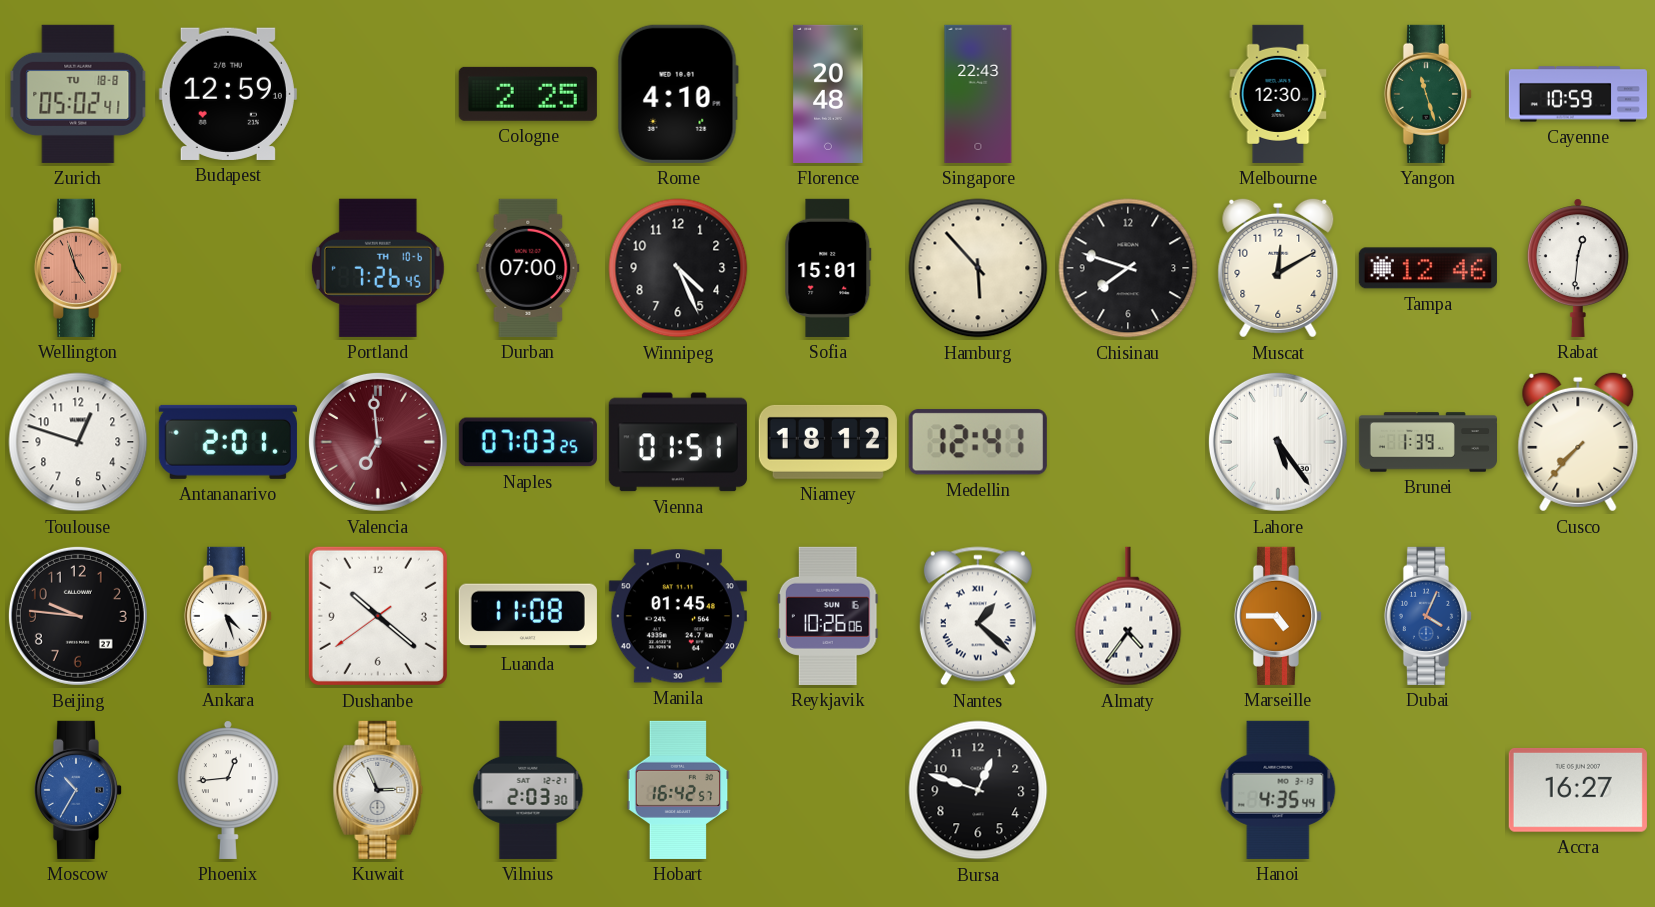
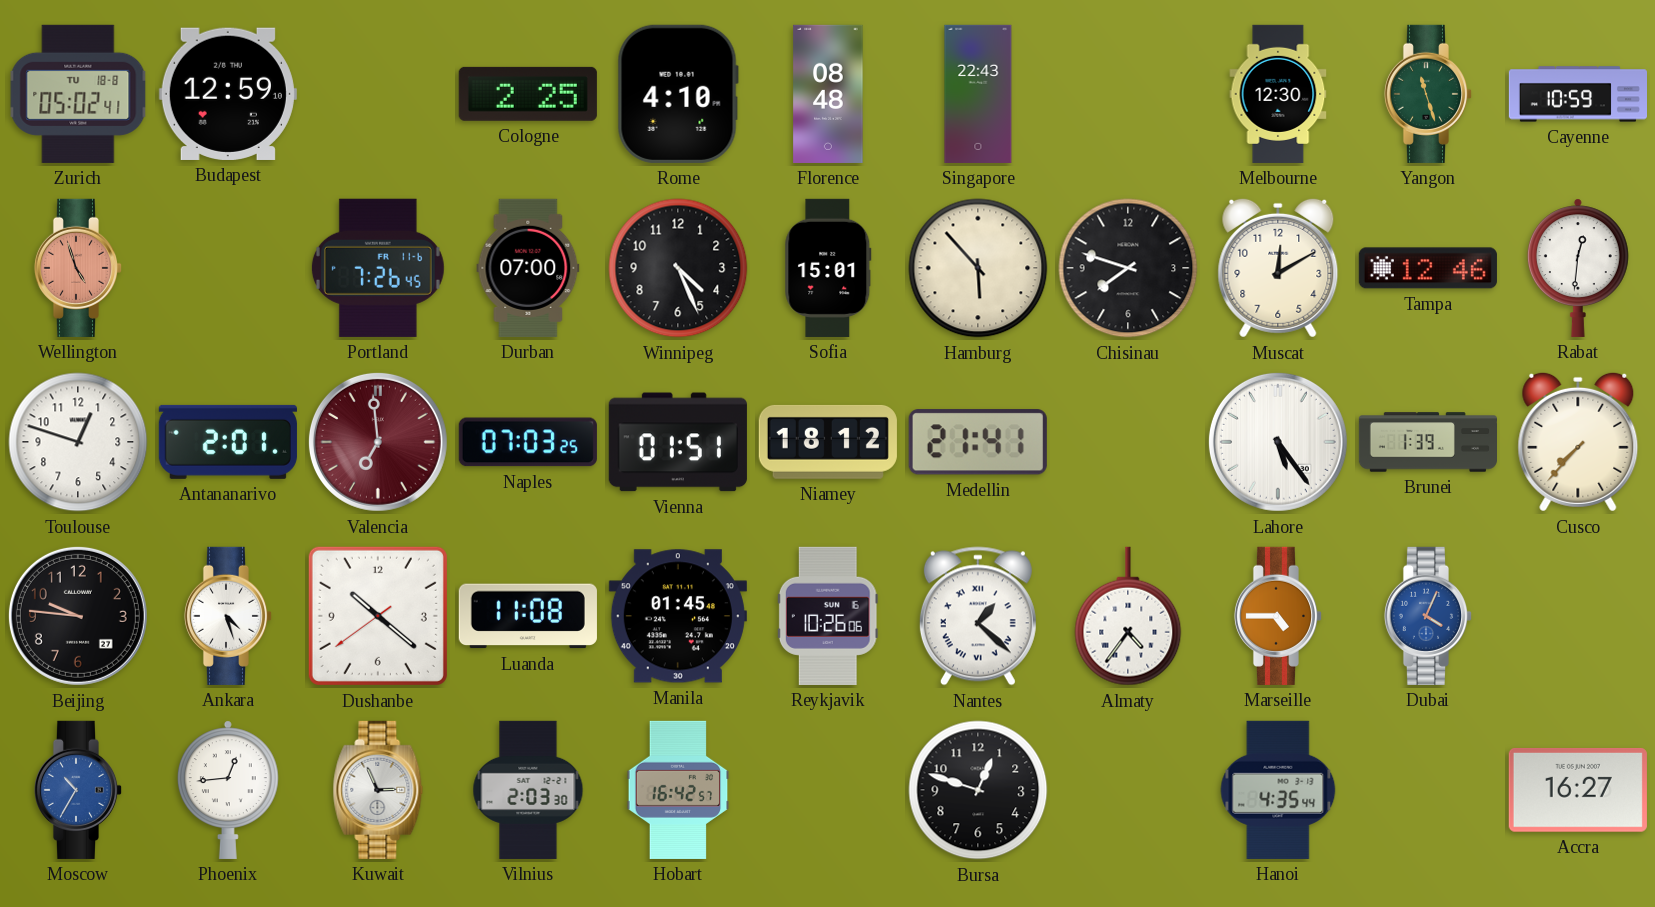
Florence: 20:48 -> 08:48
Portland date: TH 10-6 -> FR 11-6
Medellin: 12:41 -> 21:41
